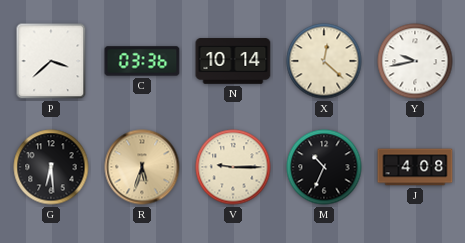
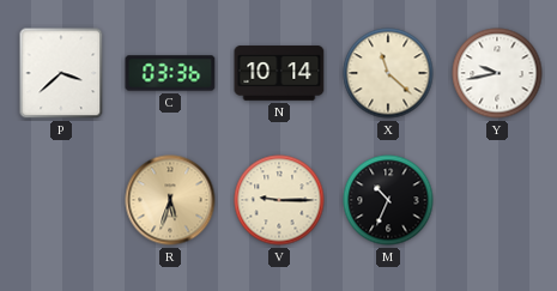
X: 12:22 -> 11:22
G: 6:29 -> none
J: 4:08 -> none
